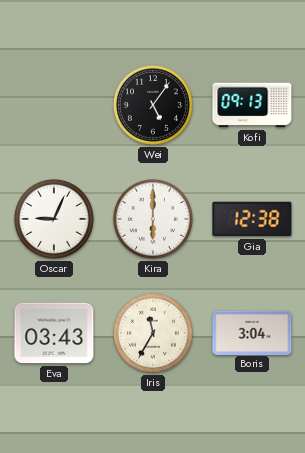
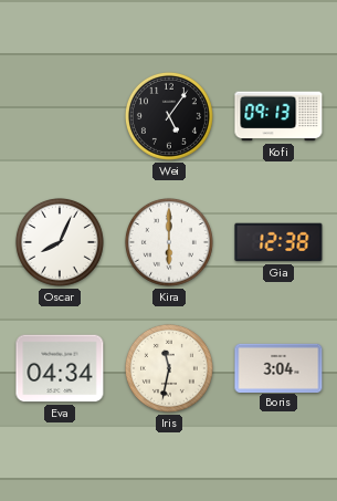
Oscar: 9:04 -> 8:04
Eva: 03:43 -> 04:34
Iris: 11:35 -> 11:32
